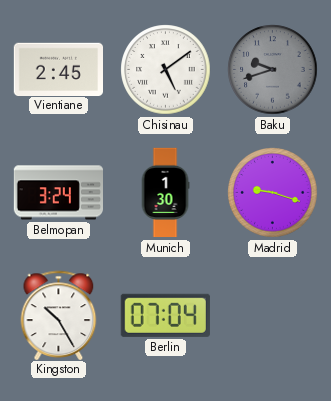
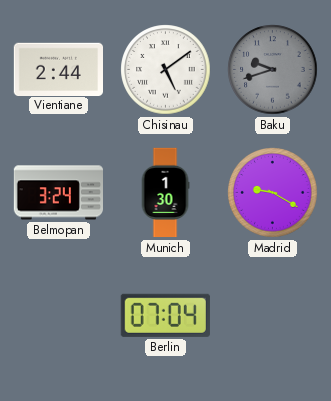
Vientiane: 2:45 -> 2:44
Madrid: 9:18 -> 9:20
Kingston: 10:25 -> none
